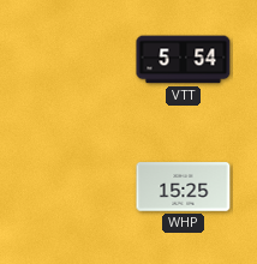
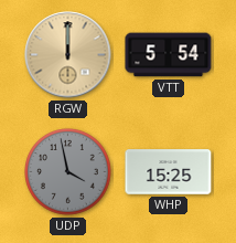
RGW: none -> 12:00
UDP: none -> 3:58
